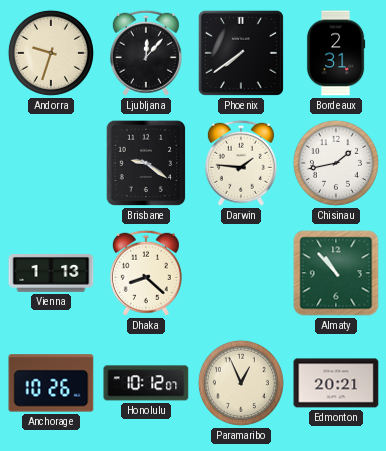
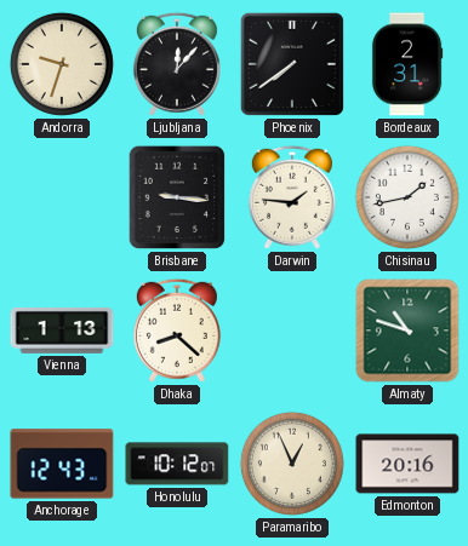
Brisbane: 9:21 -> 9:16
Almaty: 10:53 -> 10:48
Anchorage: 10:26 -> 12:43
Edmonton: 20:21 -> 20:16
